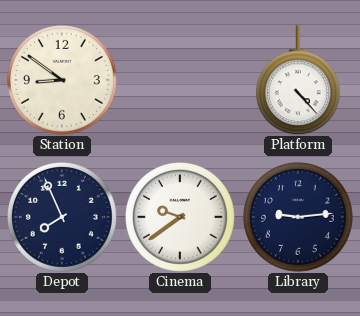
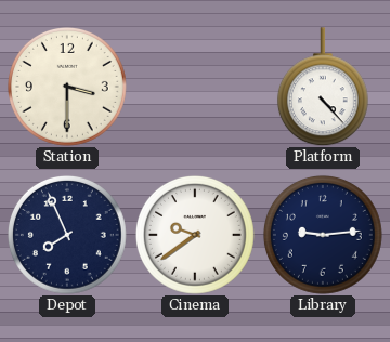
Station: 8:51 -> 3:30
